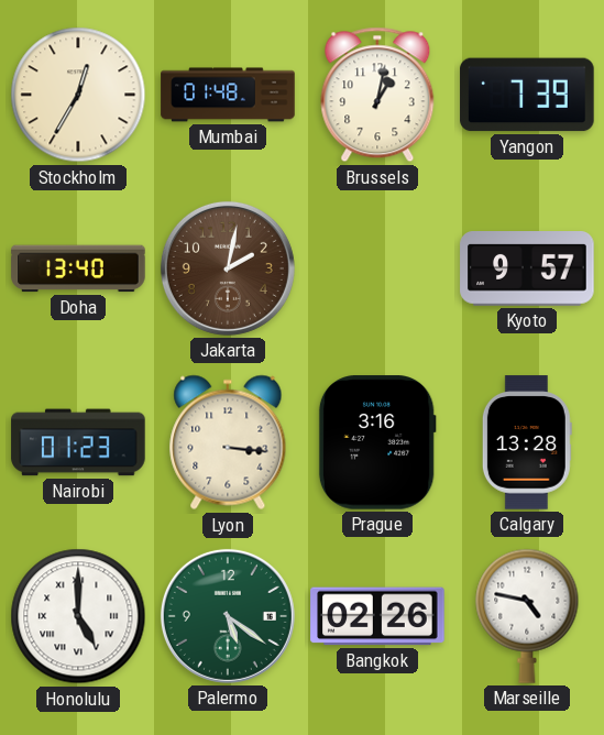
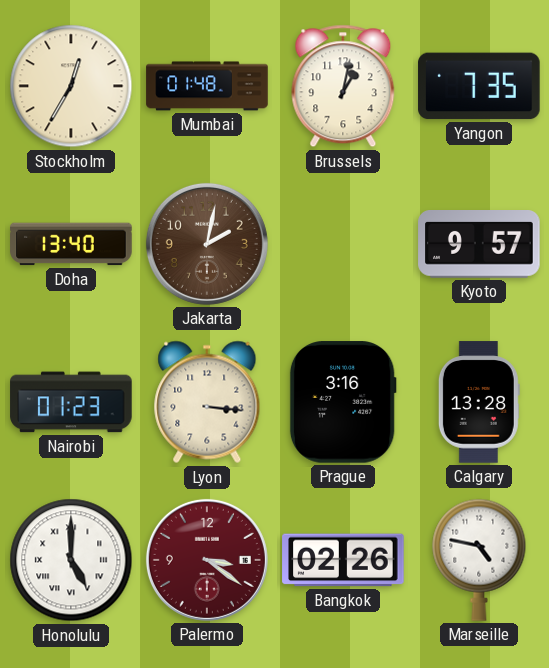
Yangon: 7:39 -> 7:35
Palermo: 5:21 -> 3:21
Palermo dial: green -> burgundy
